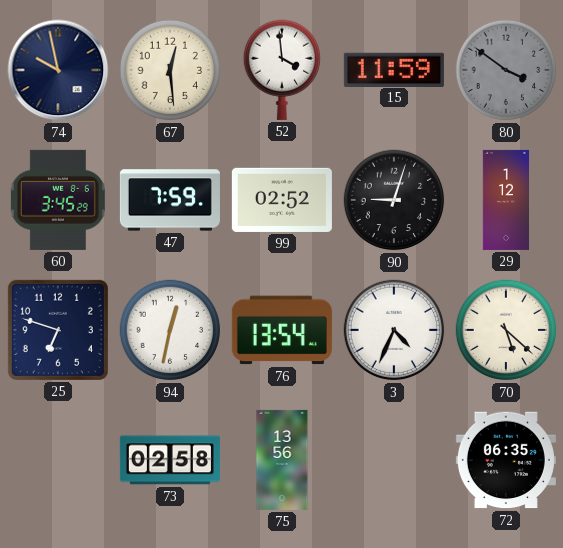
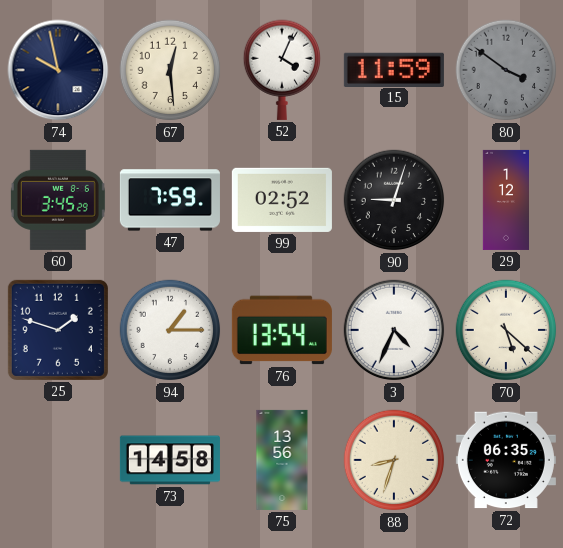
52: 3:59 -> 4:04
25: 6:48 -> 1:48
94: 12:32 -> 1:15
73: 02:58 -> 14:58
88: none -> 8:33
